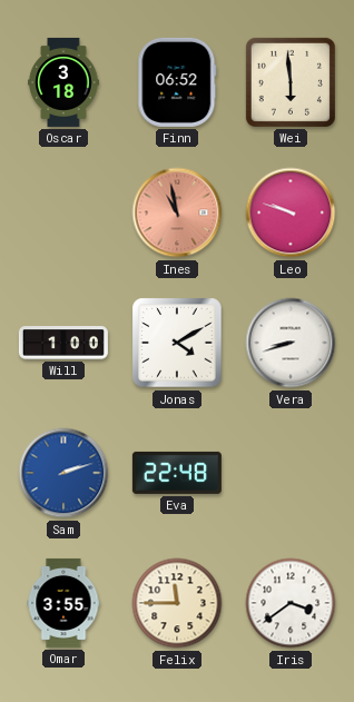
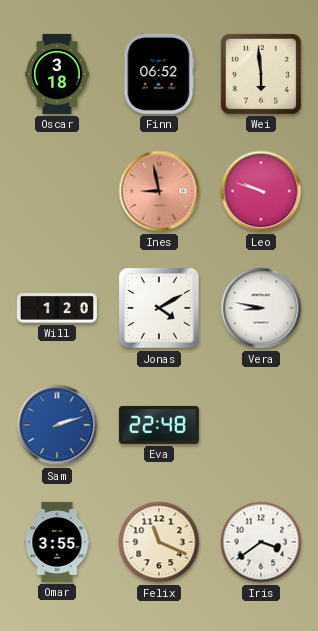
Ines: 10:58 -> 8:58
Will: 1:00 -> 1:20
Vera: 8:42 -> 8:47
Felix: 11:45 -> 11:19
